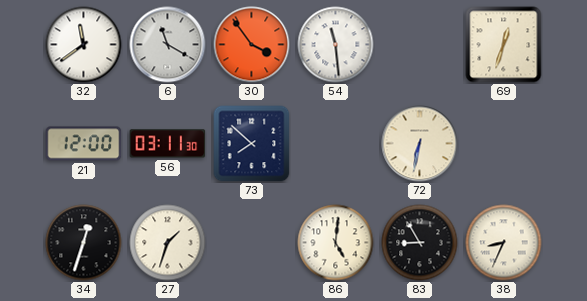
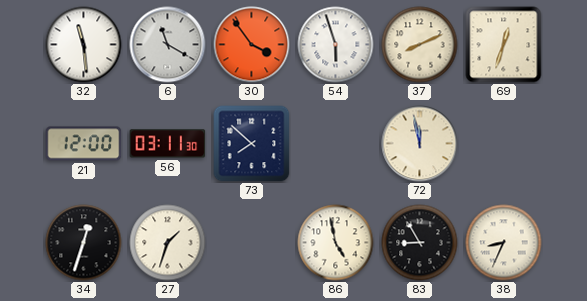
32: 11:39 -> 11:29
54: 11:29 -> 5:57
37: none -> 8:11
72: 6:32 -> 11:58
86: 5:01 -> 4:58
